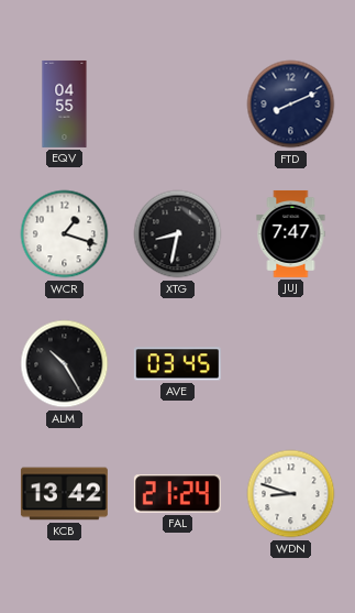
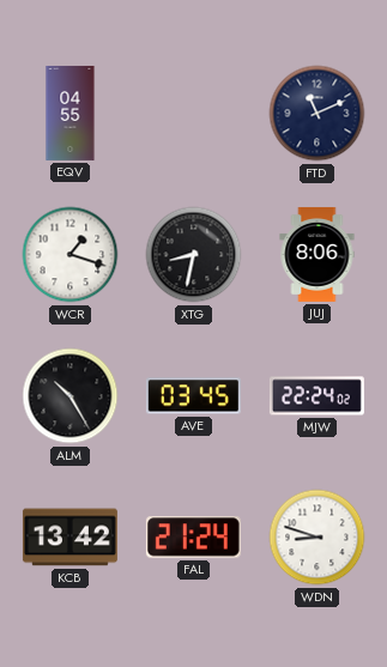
FTD: 8:11 -> 11:11
JUJ: 7:47 -> 8:06
MJW: none -> 22:24
